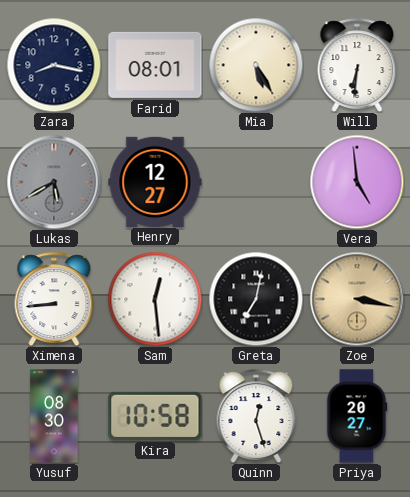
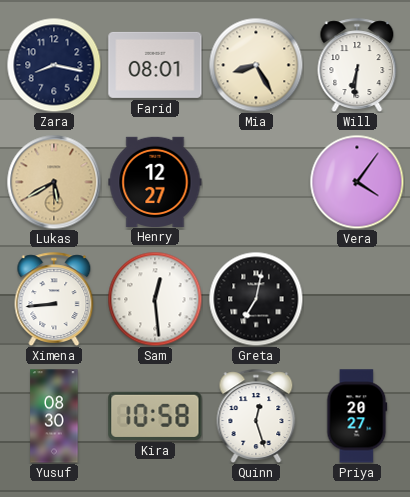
Mia: 5:25 -> 8:25
Lukas dial: grey -> champagne
Vera: 4:59 -> 4:06
Zoe: 3:17 -> none
